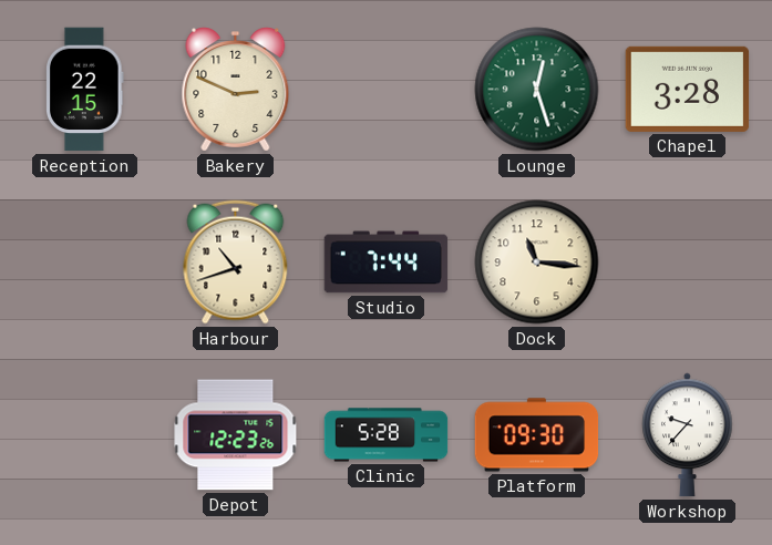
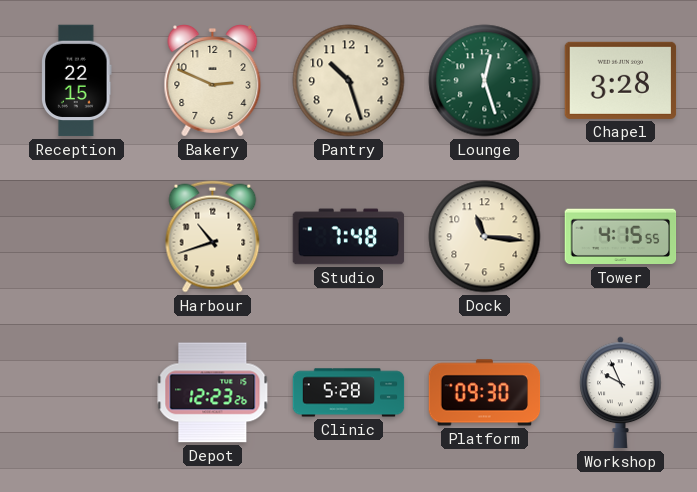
Pantry: none -> 10:27
Studio: 7:44 -> 7:48
Tower: none -> 4:15
Workshop: 9:37 -> 9:56
